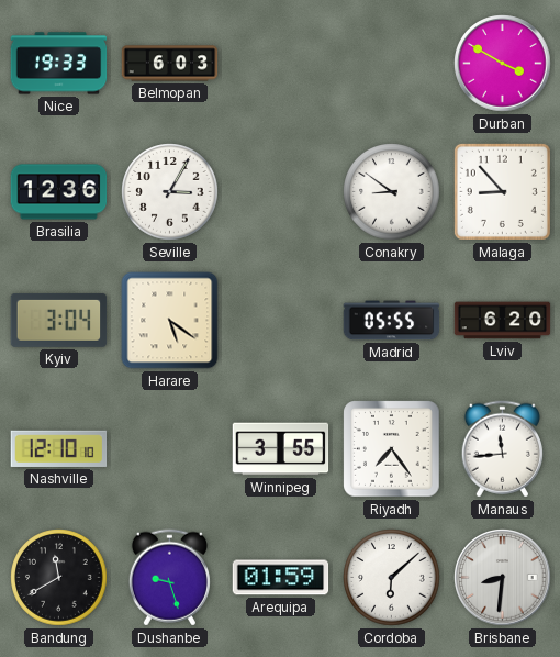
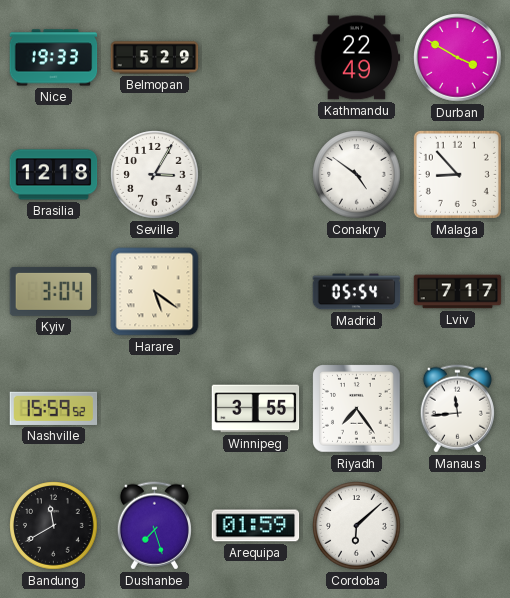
Belmopan: 6:03 -> 5:29
Kathmandu: none -> 22:49
Brasilia: 12:36 -> 12:18
Conakry: 8:51 -> 4:51
Madrid: 05:55 -> 05:54
Lviv: 6:20 -> 7:17
Nashville: 12:10 -> 15:59
Dushanbe: 9:27 -> 7:27
Brisbane: 8:31 -> none
